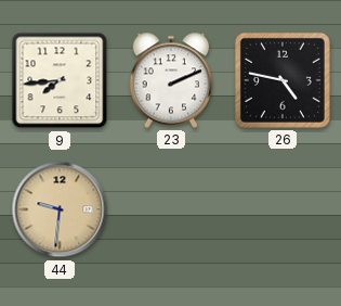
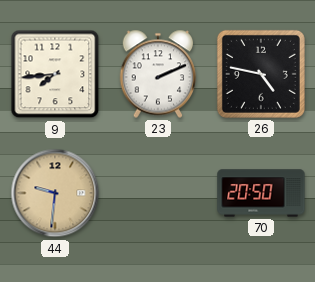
70: none -> 20:50
